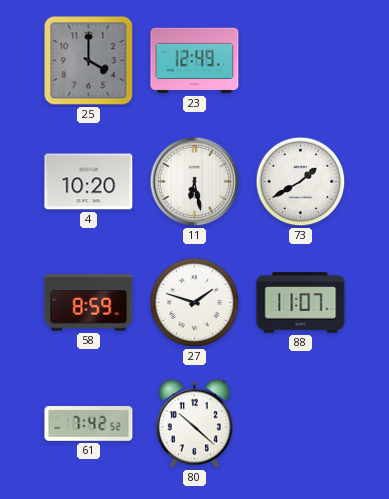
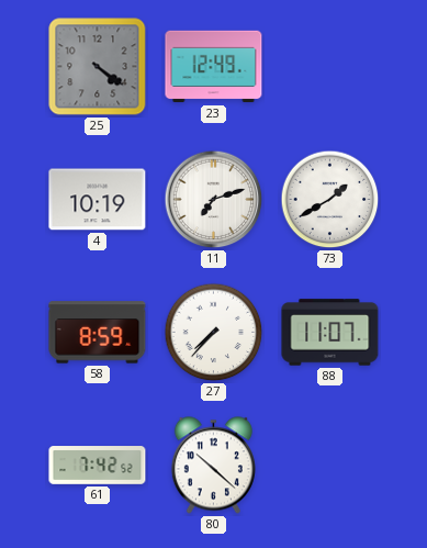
25: 4:00 -> 4:21
4: 10:20 -> 10:19
11: 6:28 -> 7:12
27: 1:48 -> 7:37
